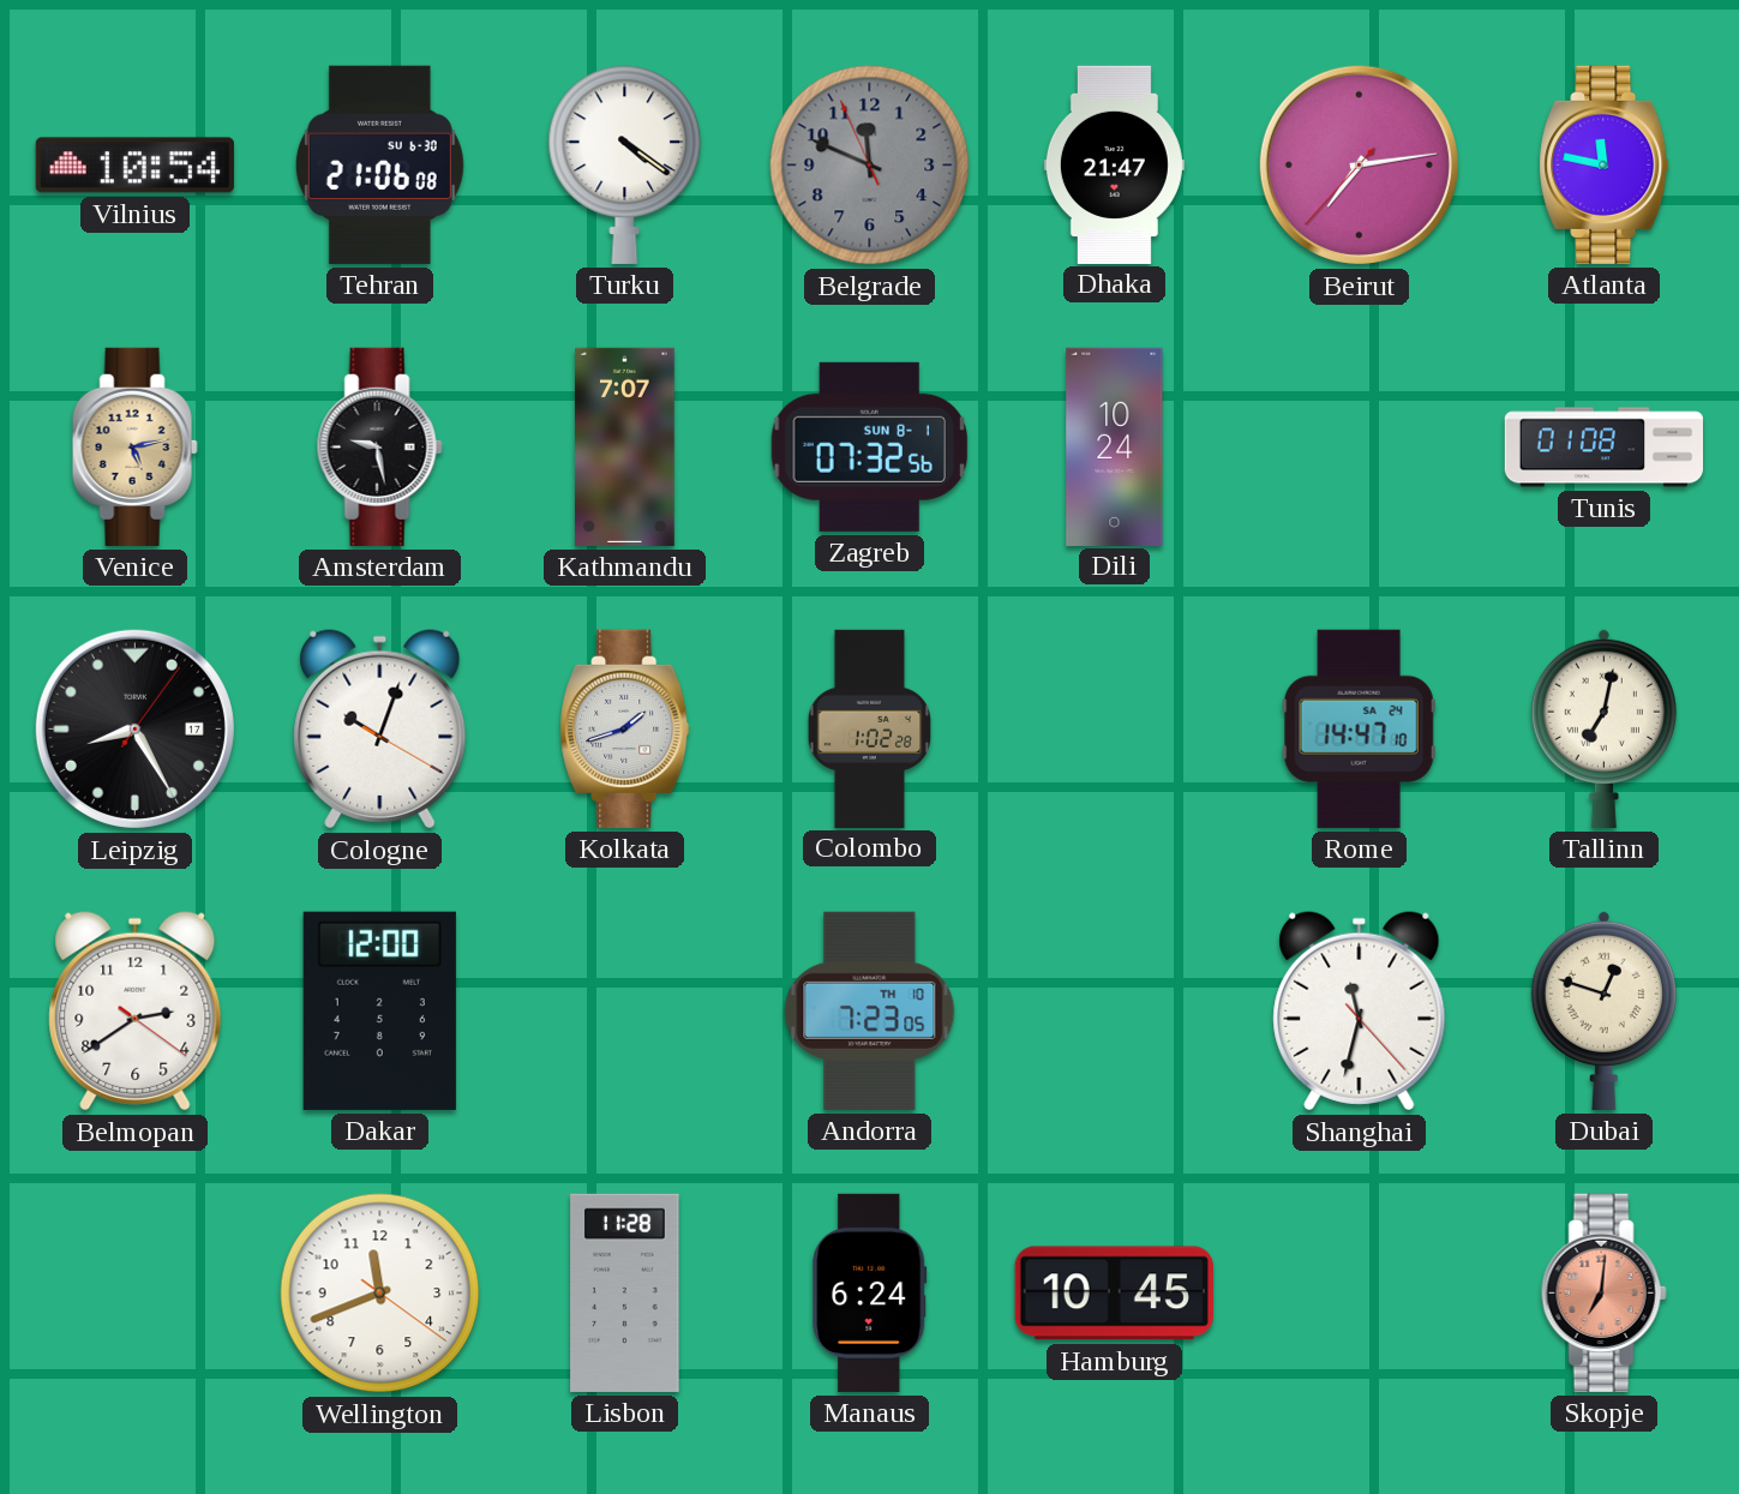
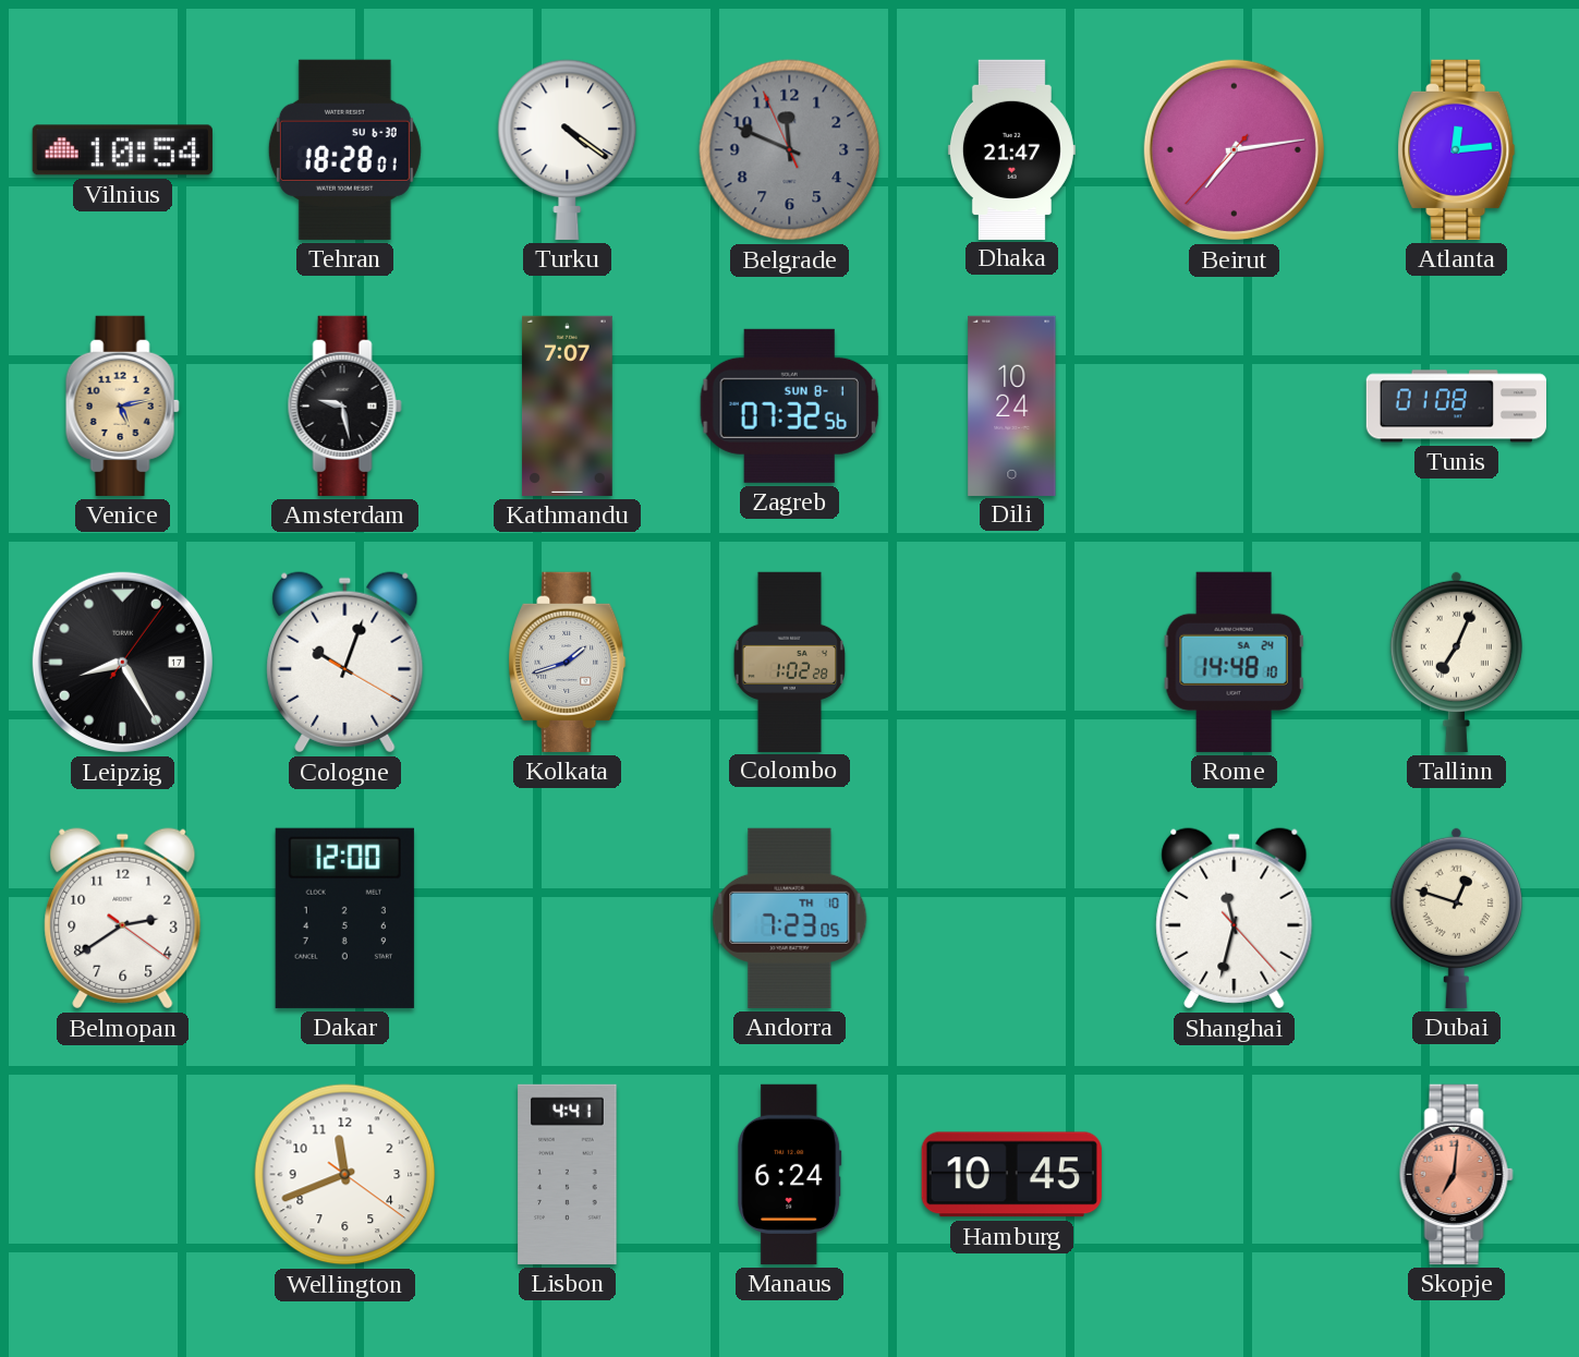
Tehran: 21:06 -> 18:28
Atlanta: 11:47 -> 12:14
Rome: 14:47 -> 14:48
Tallinn: 7:02 -> 7:04
Lisbon: 11:28 -> 4:41
